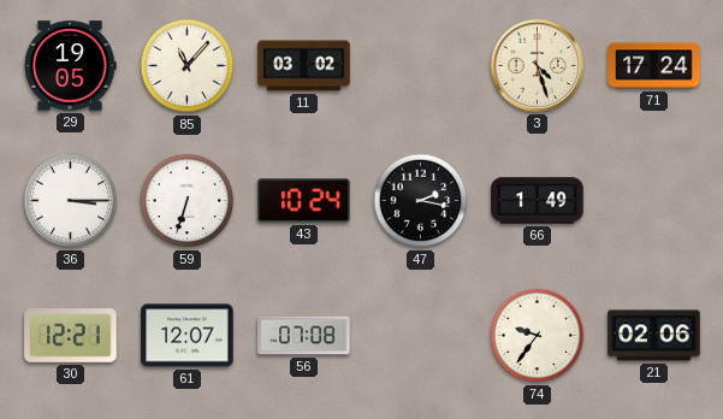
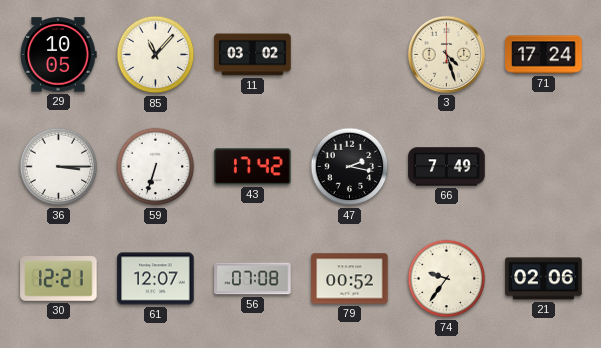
29: 19:05 -> 10:05
43: 10:24 -> 17:42
66: 1:49 -> 7:49
79: none -> 00:52
